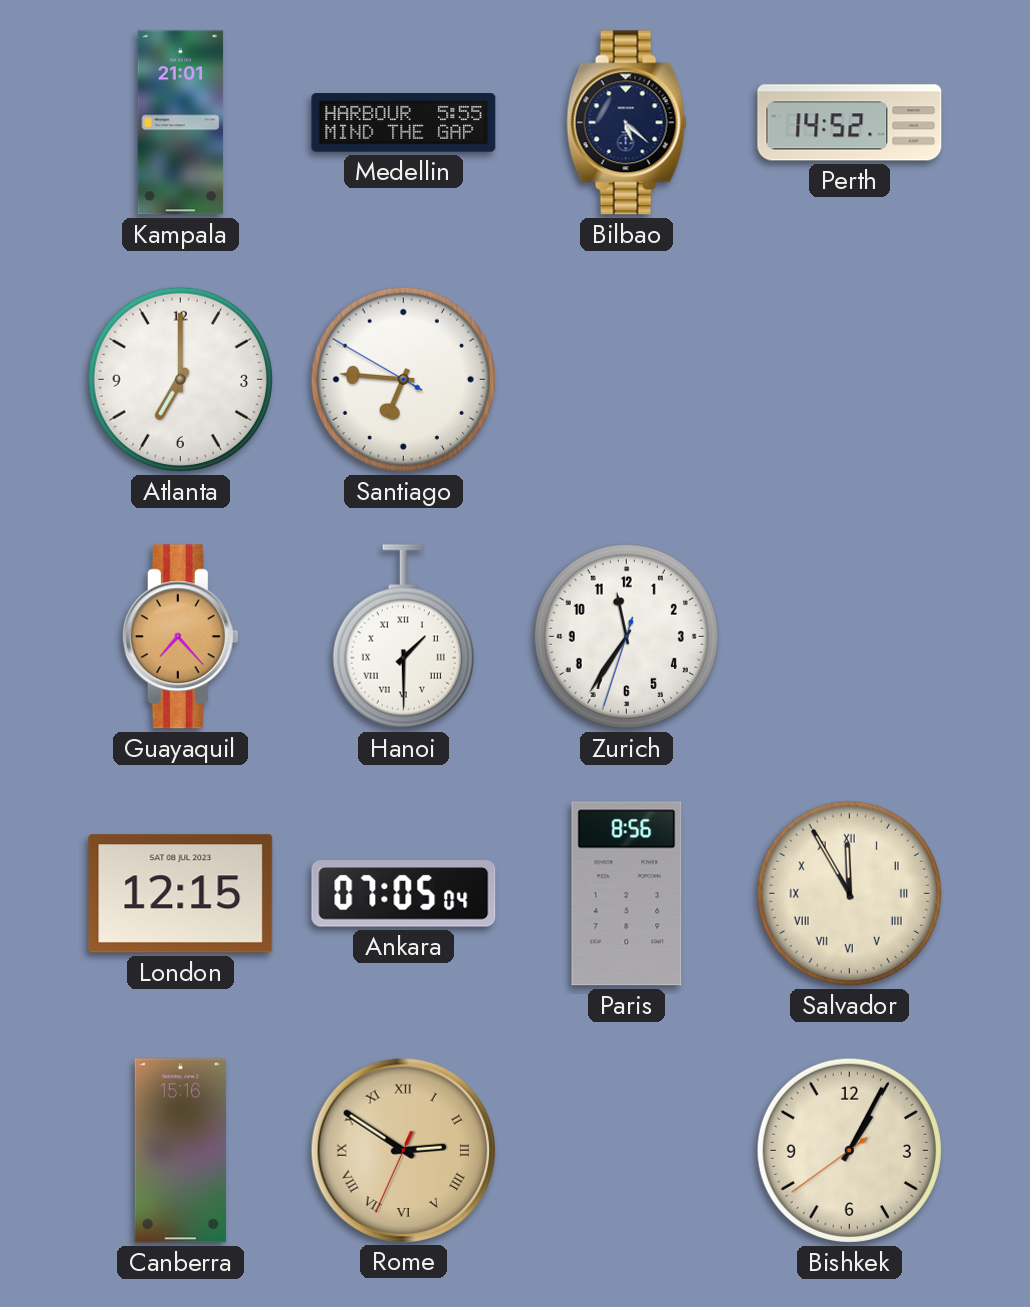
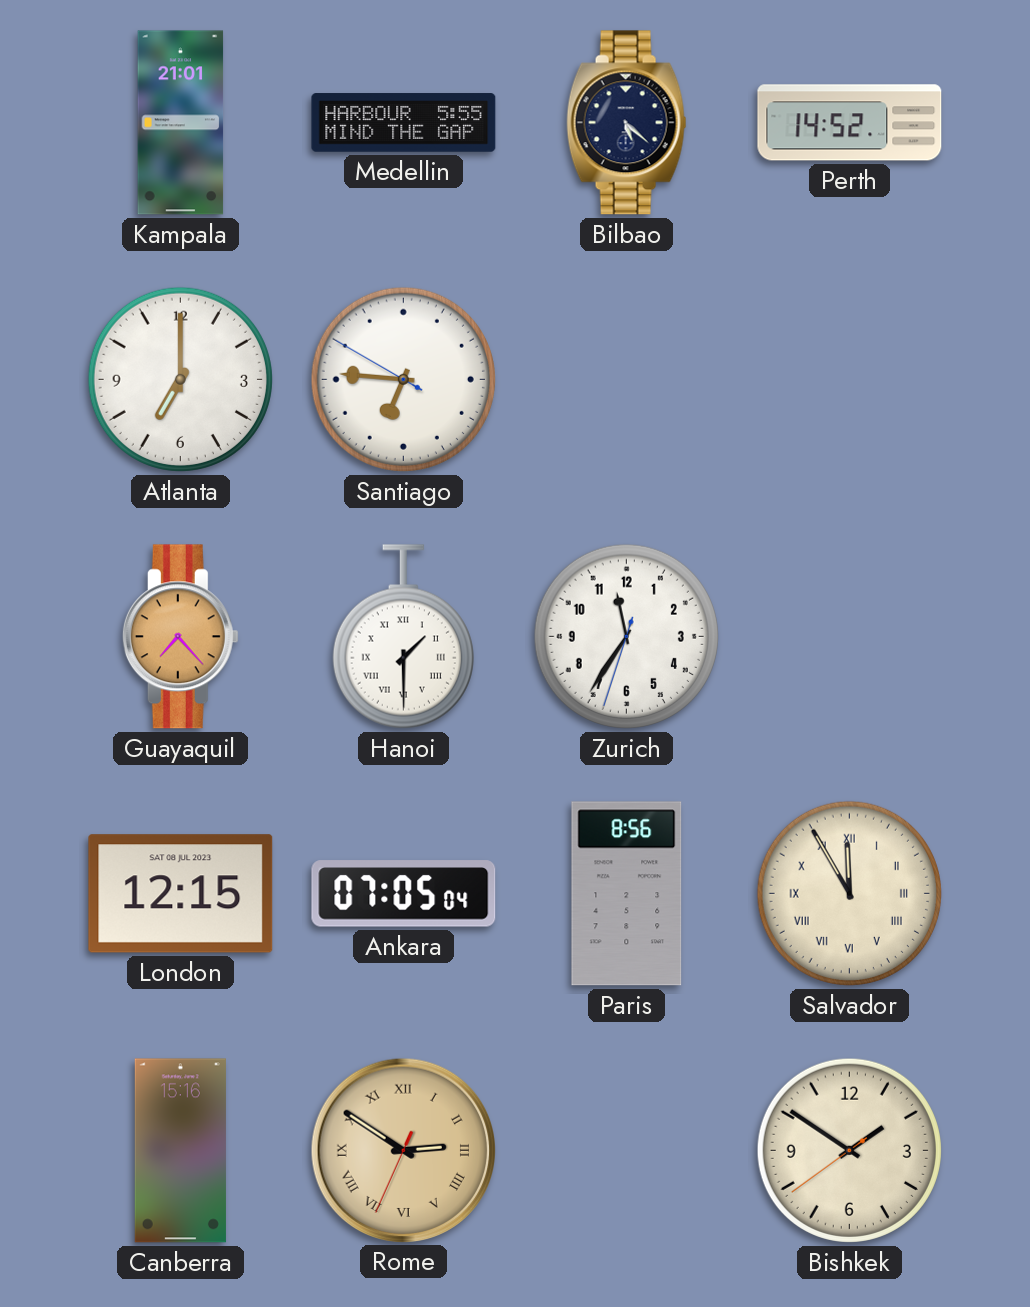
Bishkek: 1:04 -> 1:50
